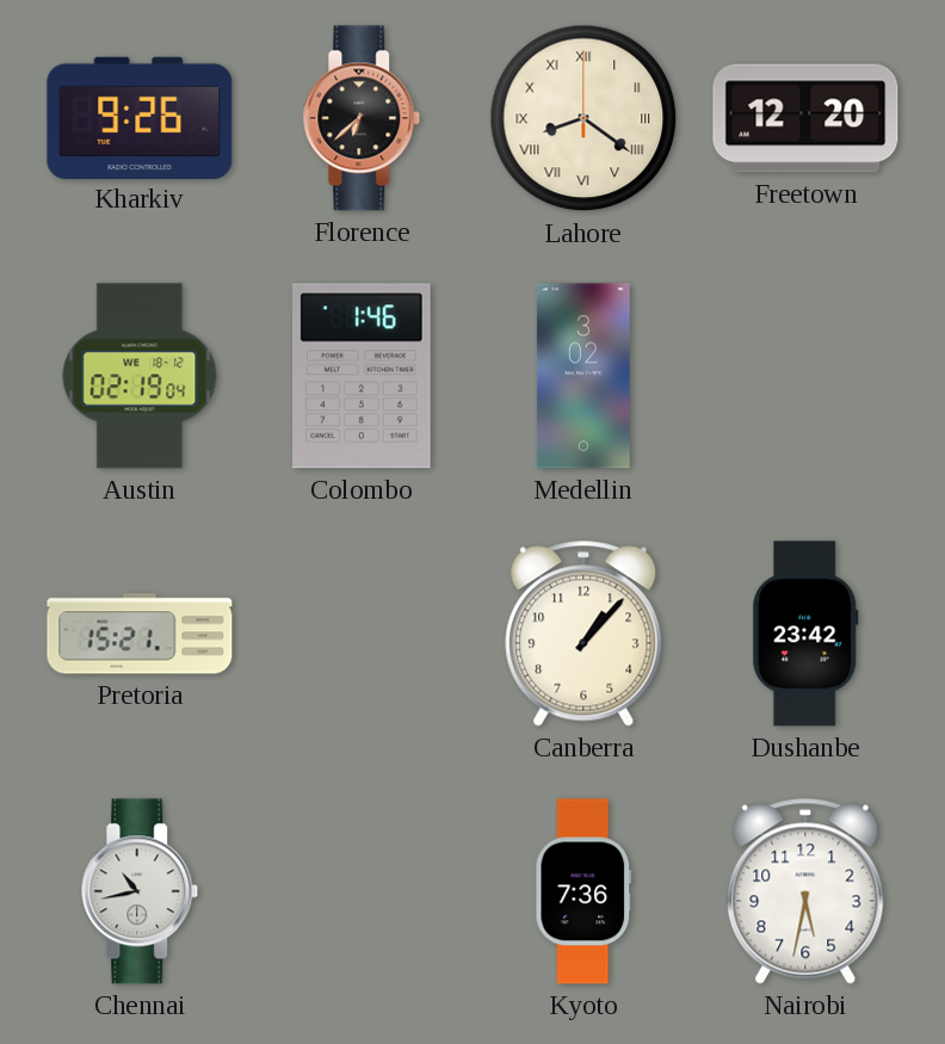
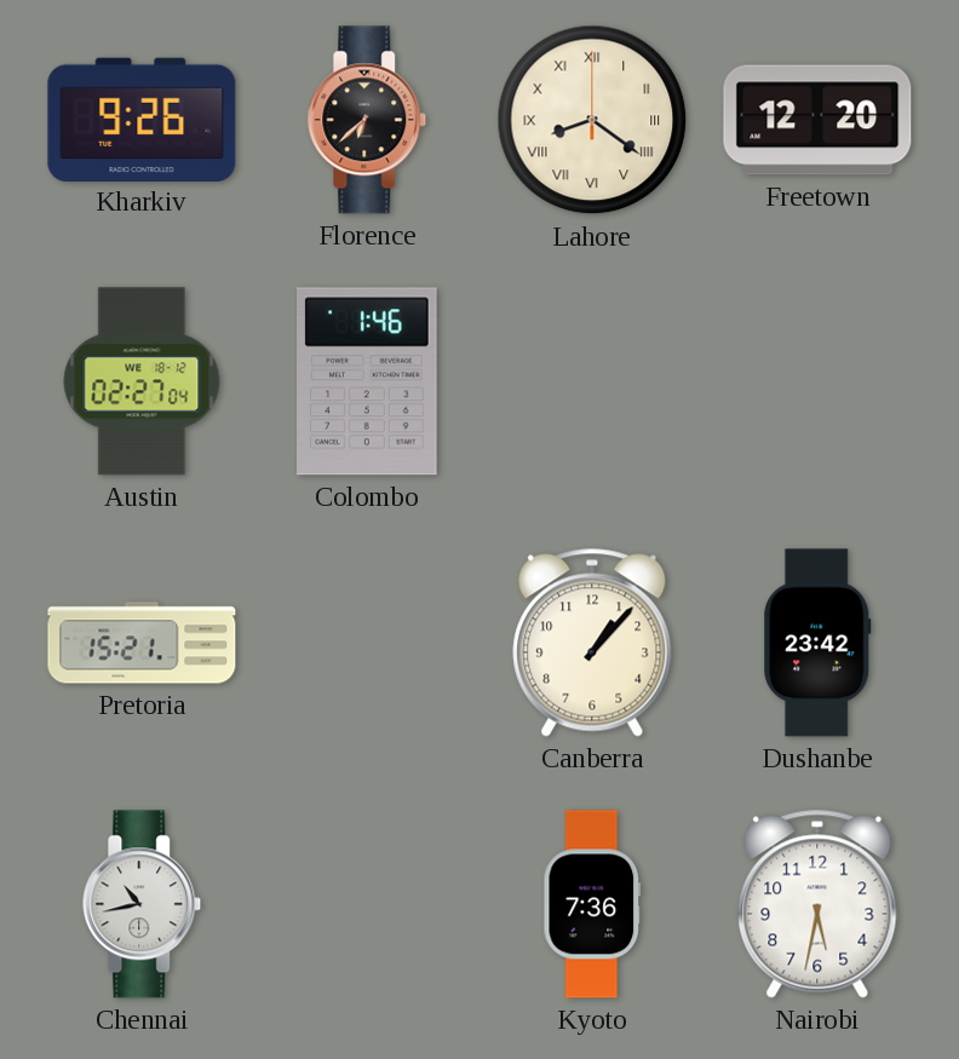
Austin: 02:19 -> 02:27
Medellin: 3:02 -> none
